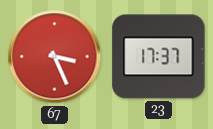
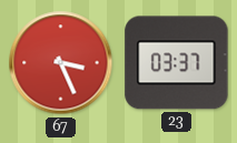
23: 17:37 -> 03:37
